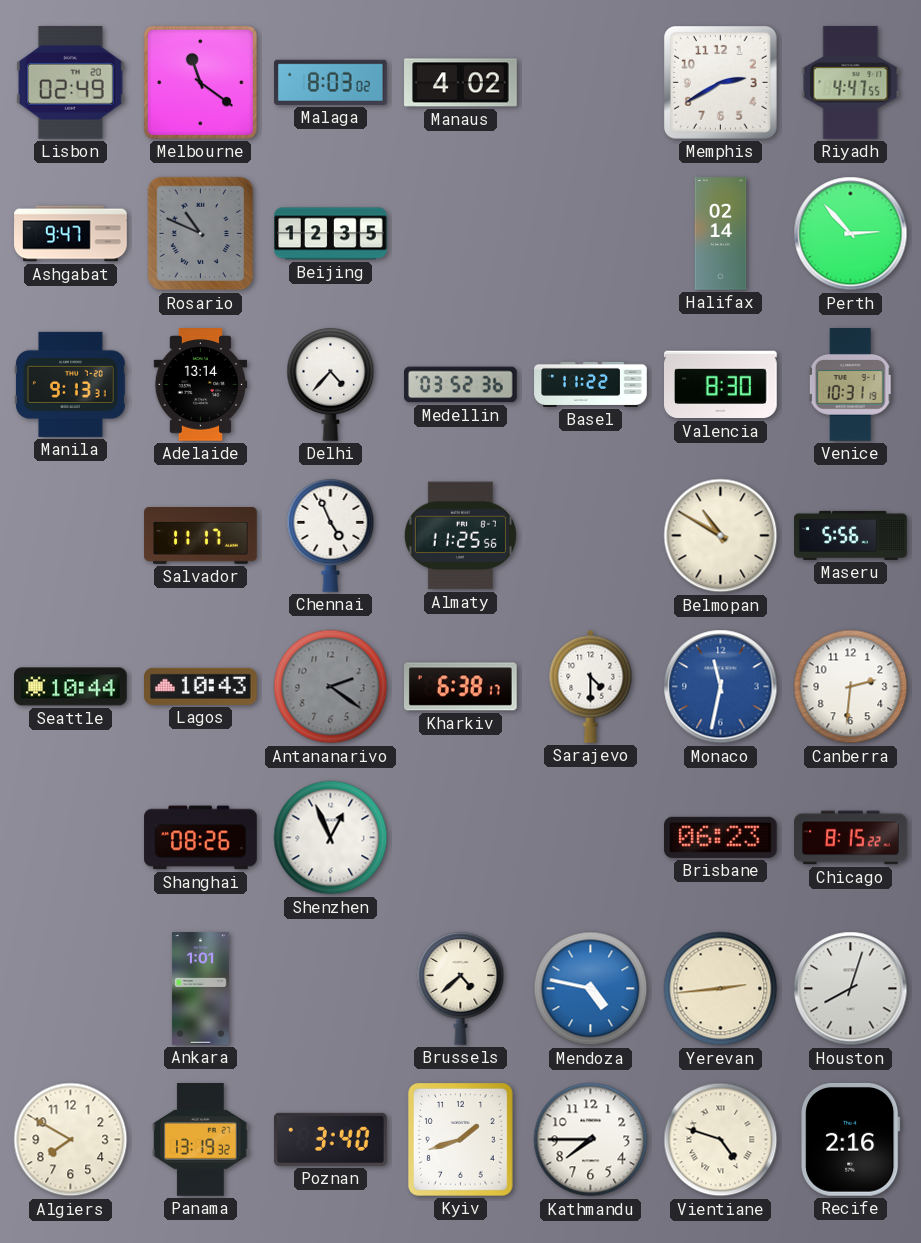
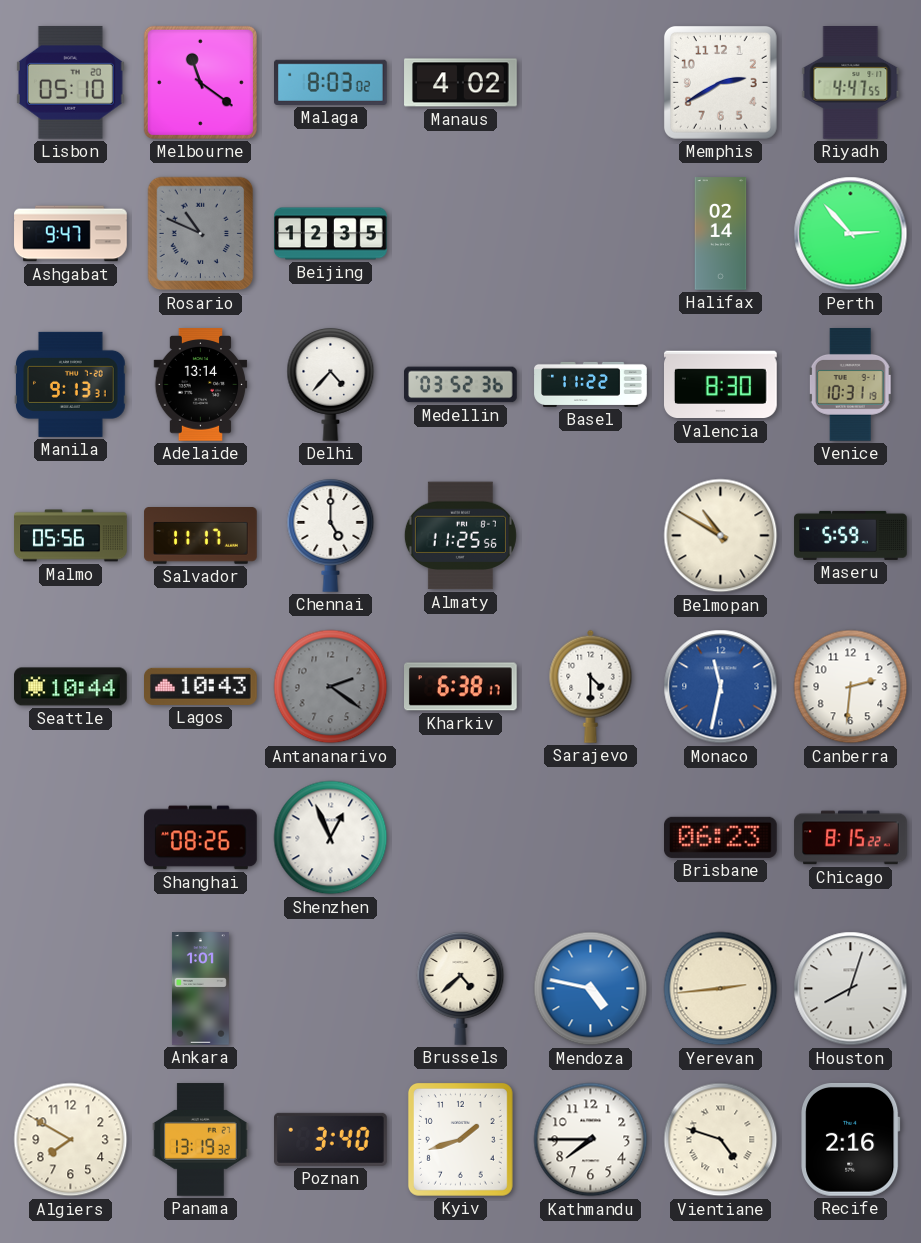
Lisbon: 02:49 -> 05:10
Malmo: none -> 05:56
Chennai: 4:56 -> 5:00
Maseru: 5:56 -> 5:59
